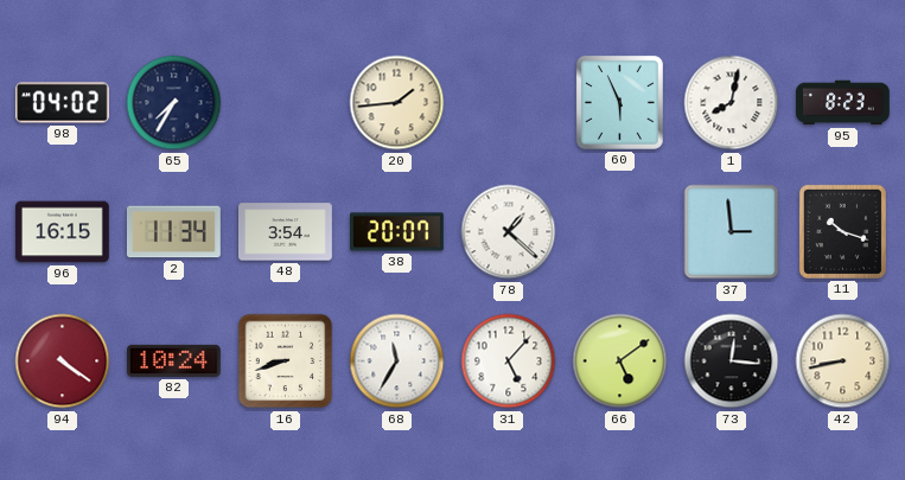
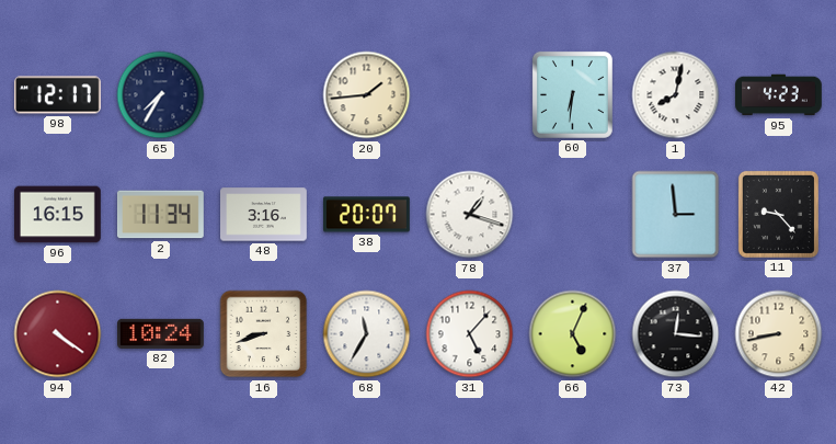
98: 04:02 -> 12:17
60: 5:56 -> 6:31
95: 8:23 -> 4:23
48: 3:54 -> 3:16
78: 1:22 -> 1:18
11: 10:18 -> 9:23
66: 5:09 -> 5:04
